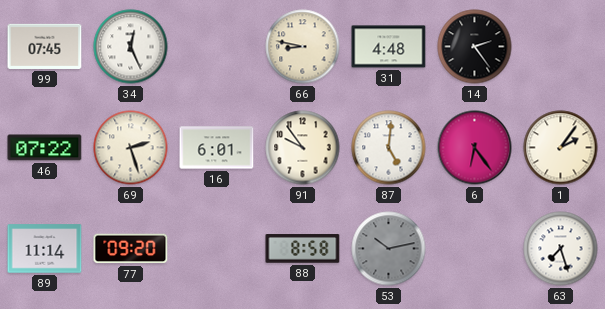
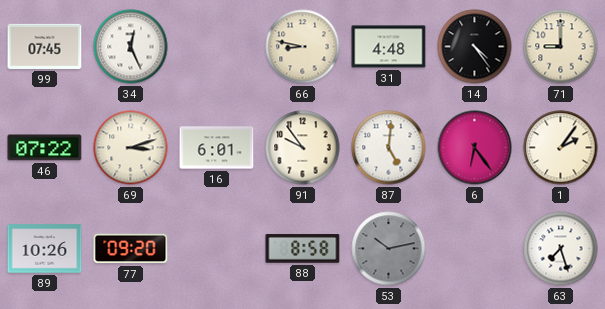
14: 2:24 -> 4:24
71: none -> 9:00
69: 2:27 -> 3:12
89: 11:14 -> 10:26
